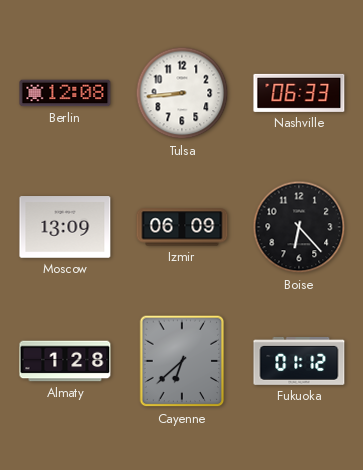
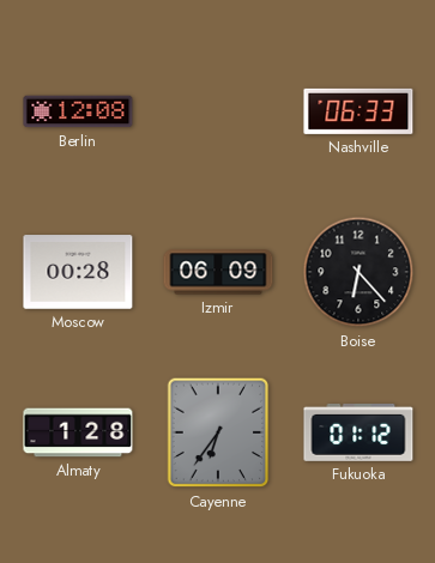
Tulsa: 8:44 -> none
Moscow: 13:09 -> 00:28
Cayenne: 6:38 -> 6:36
